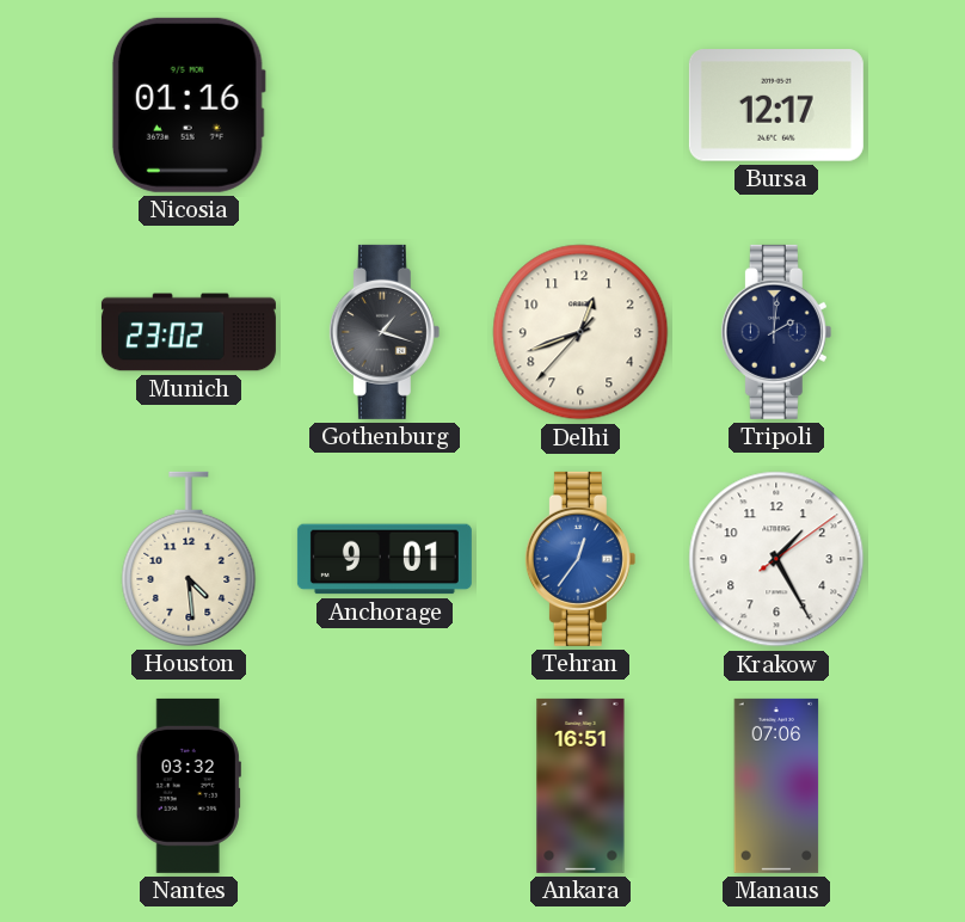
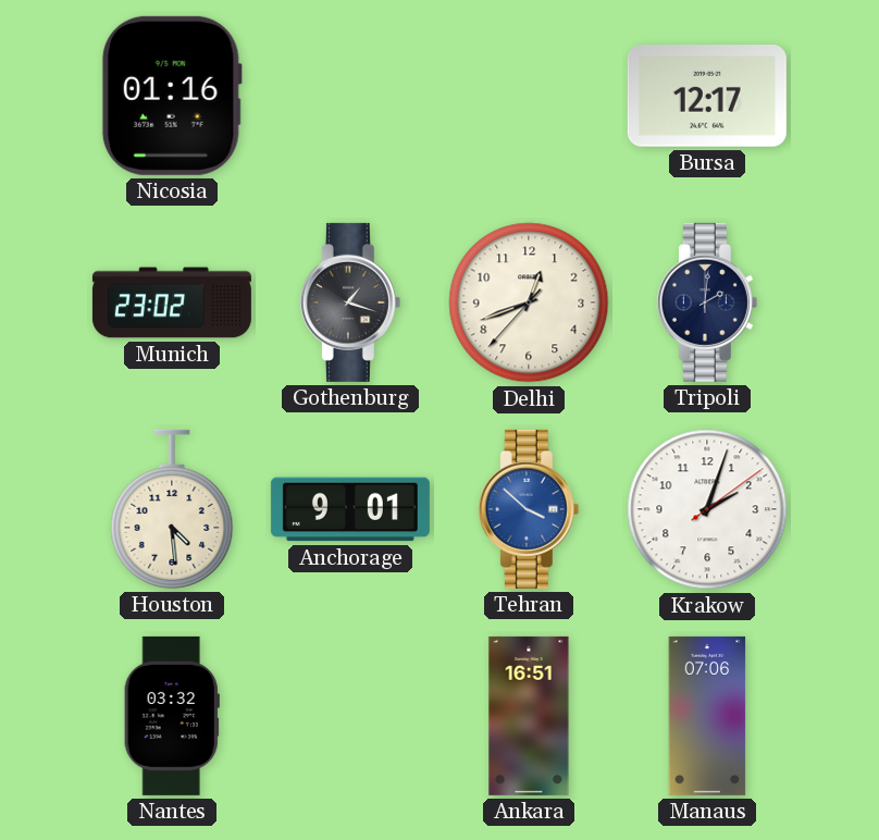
Tehran: 12:36 -> 3:52
Krakow: 1:25 -> 2:03
